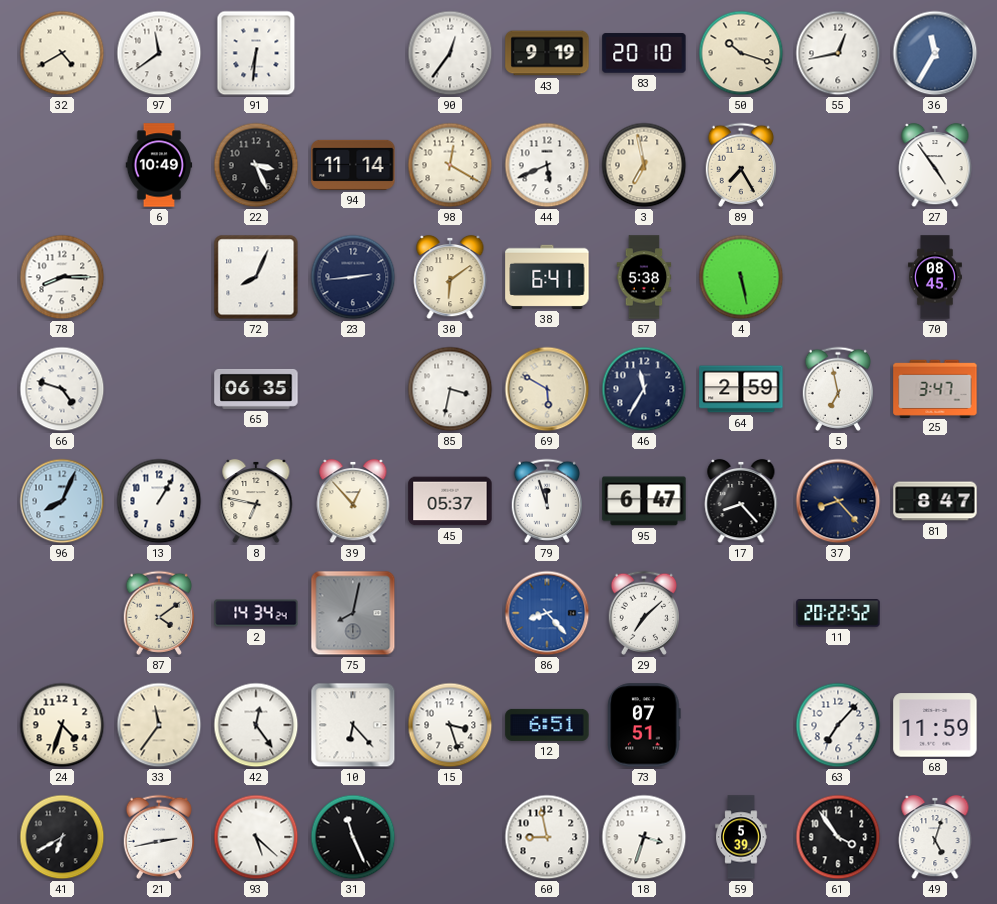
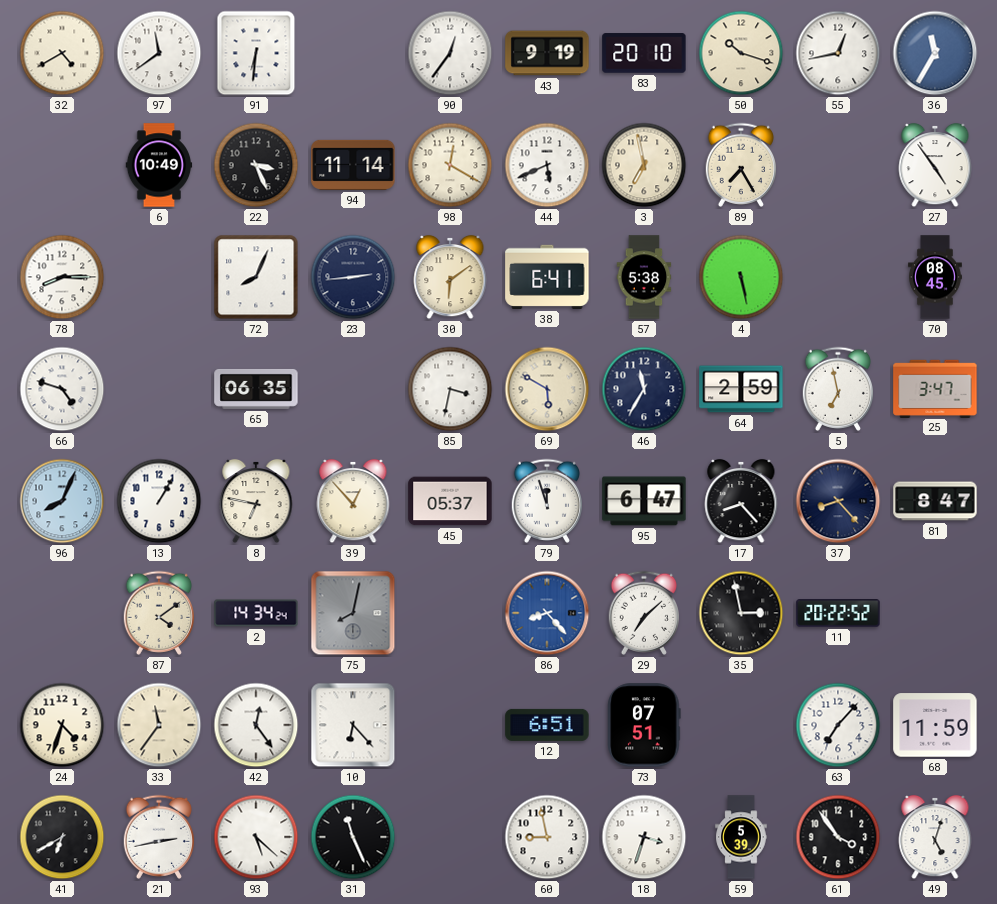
35: none -> 2:58
15: 3:27 -> none
